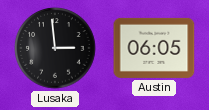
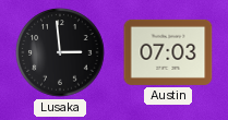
Austin: 06:05 -> 07:03
